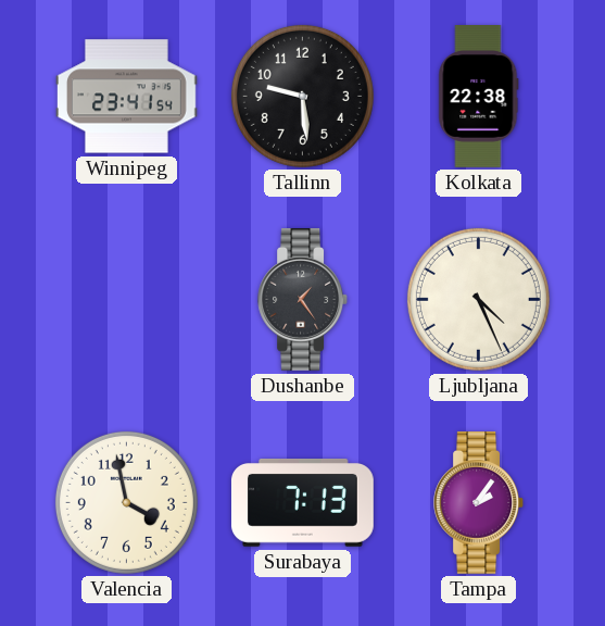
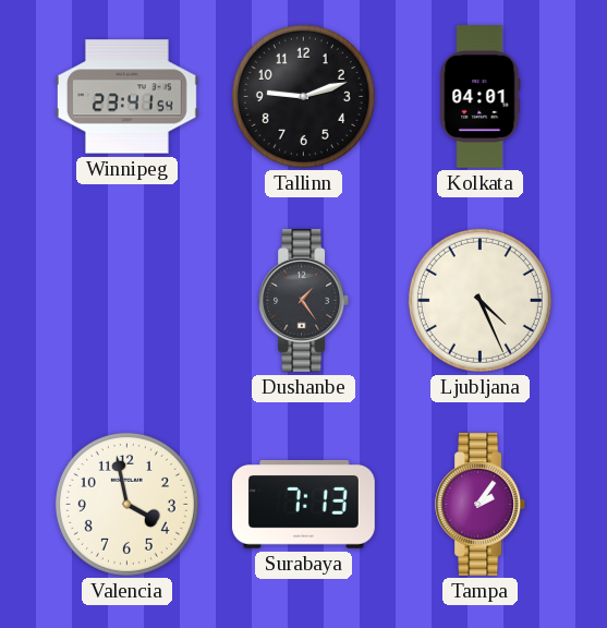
Tallinn: 9:29 -> 9:12
Kolkata: 22:38 -> 04:01
